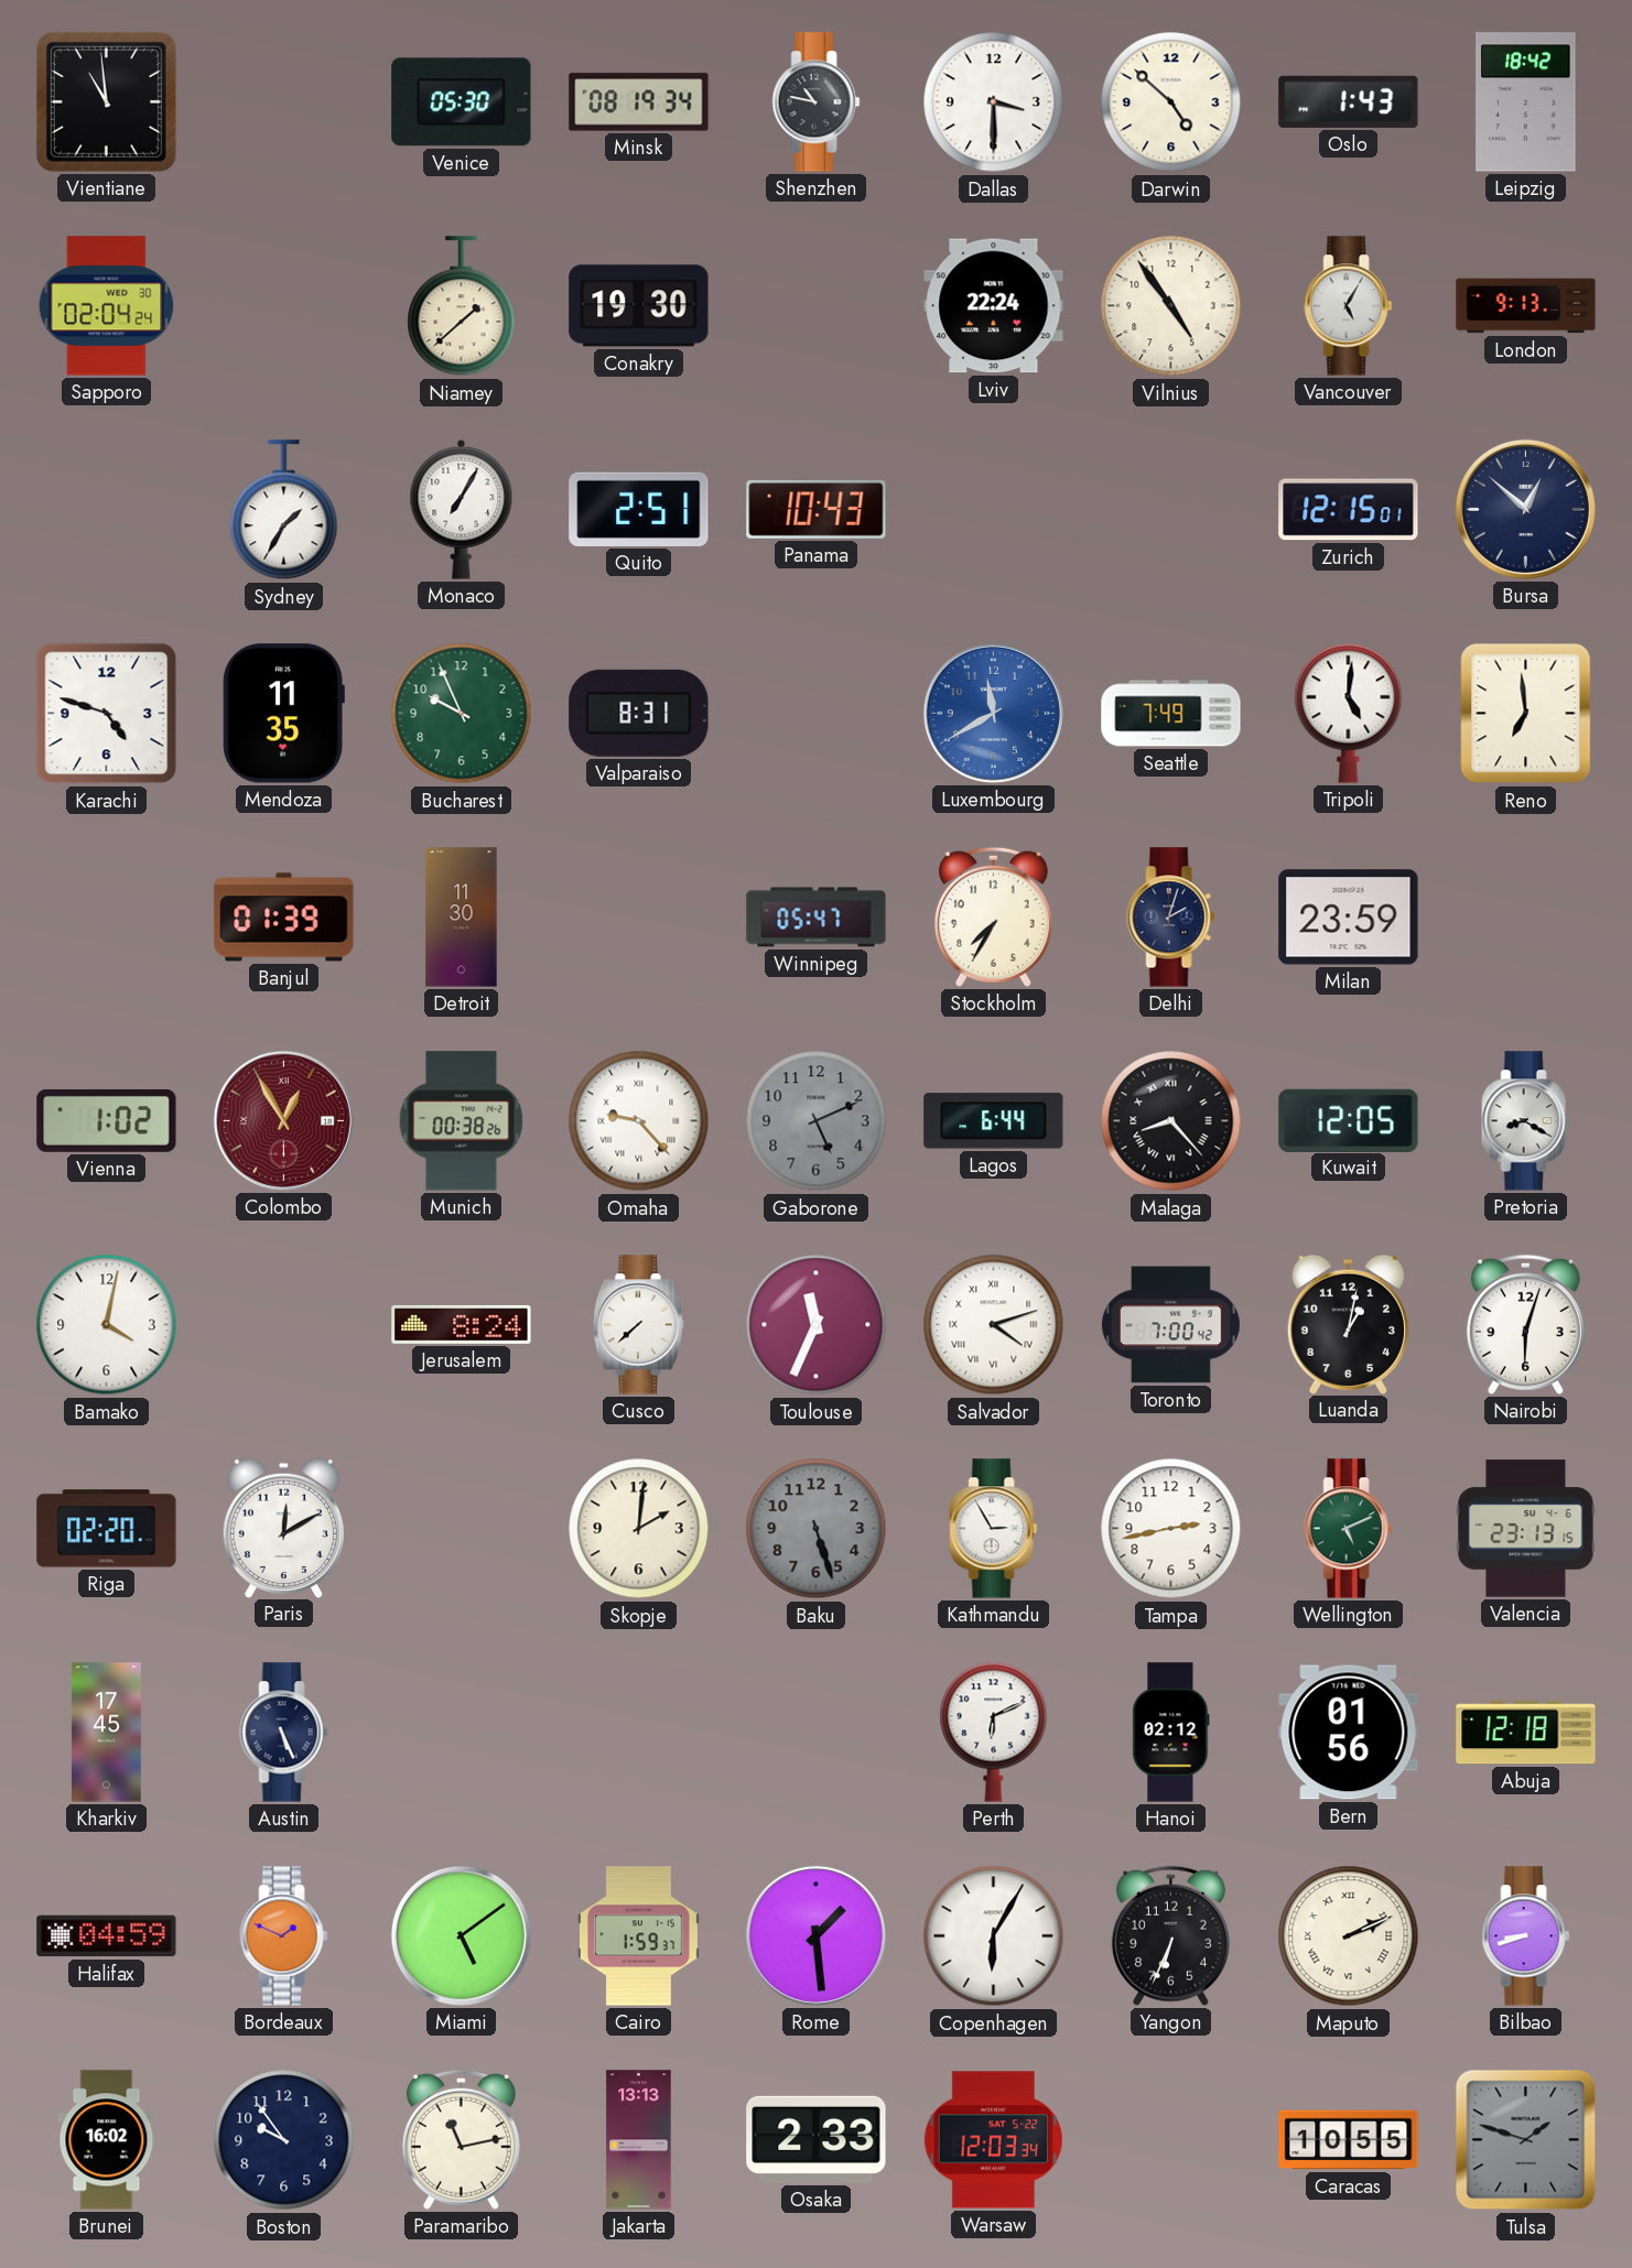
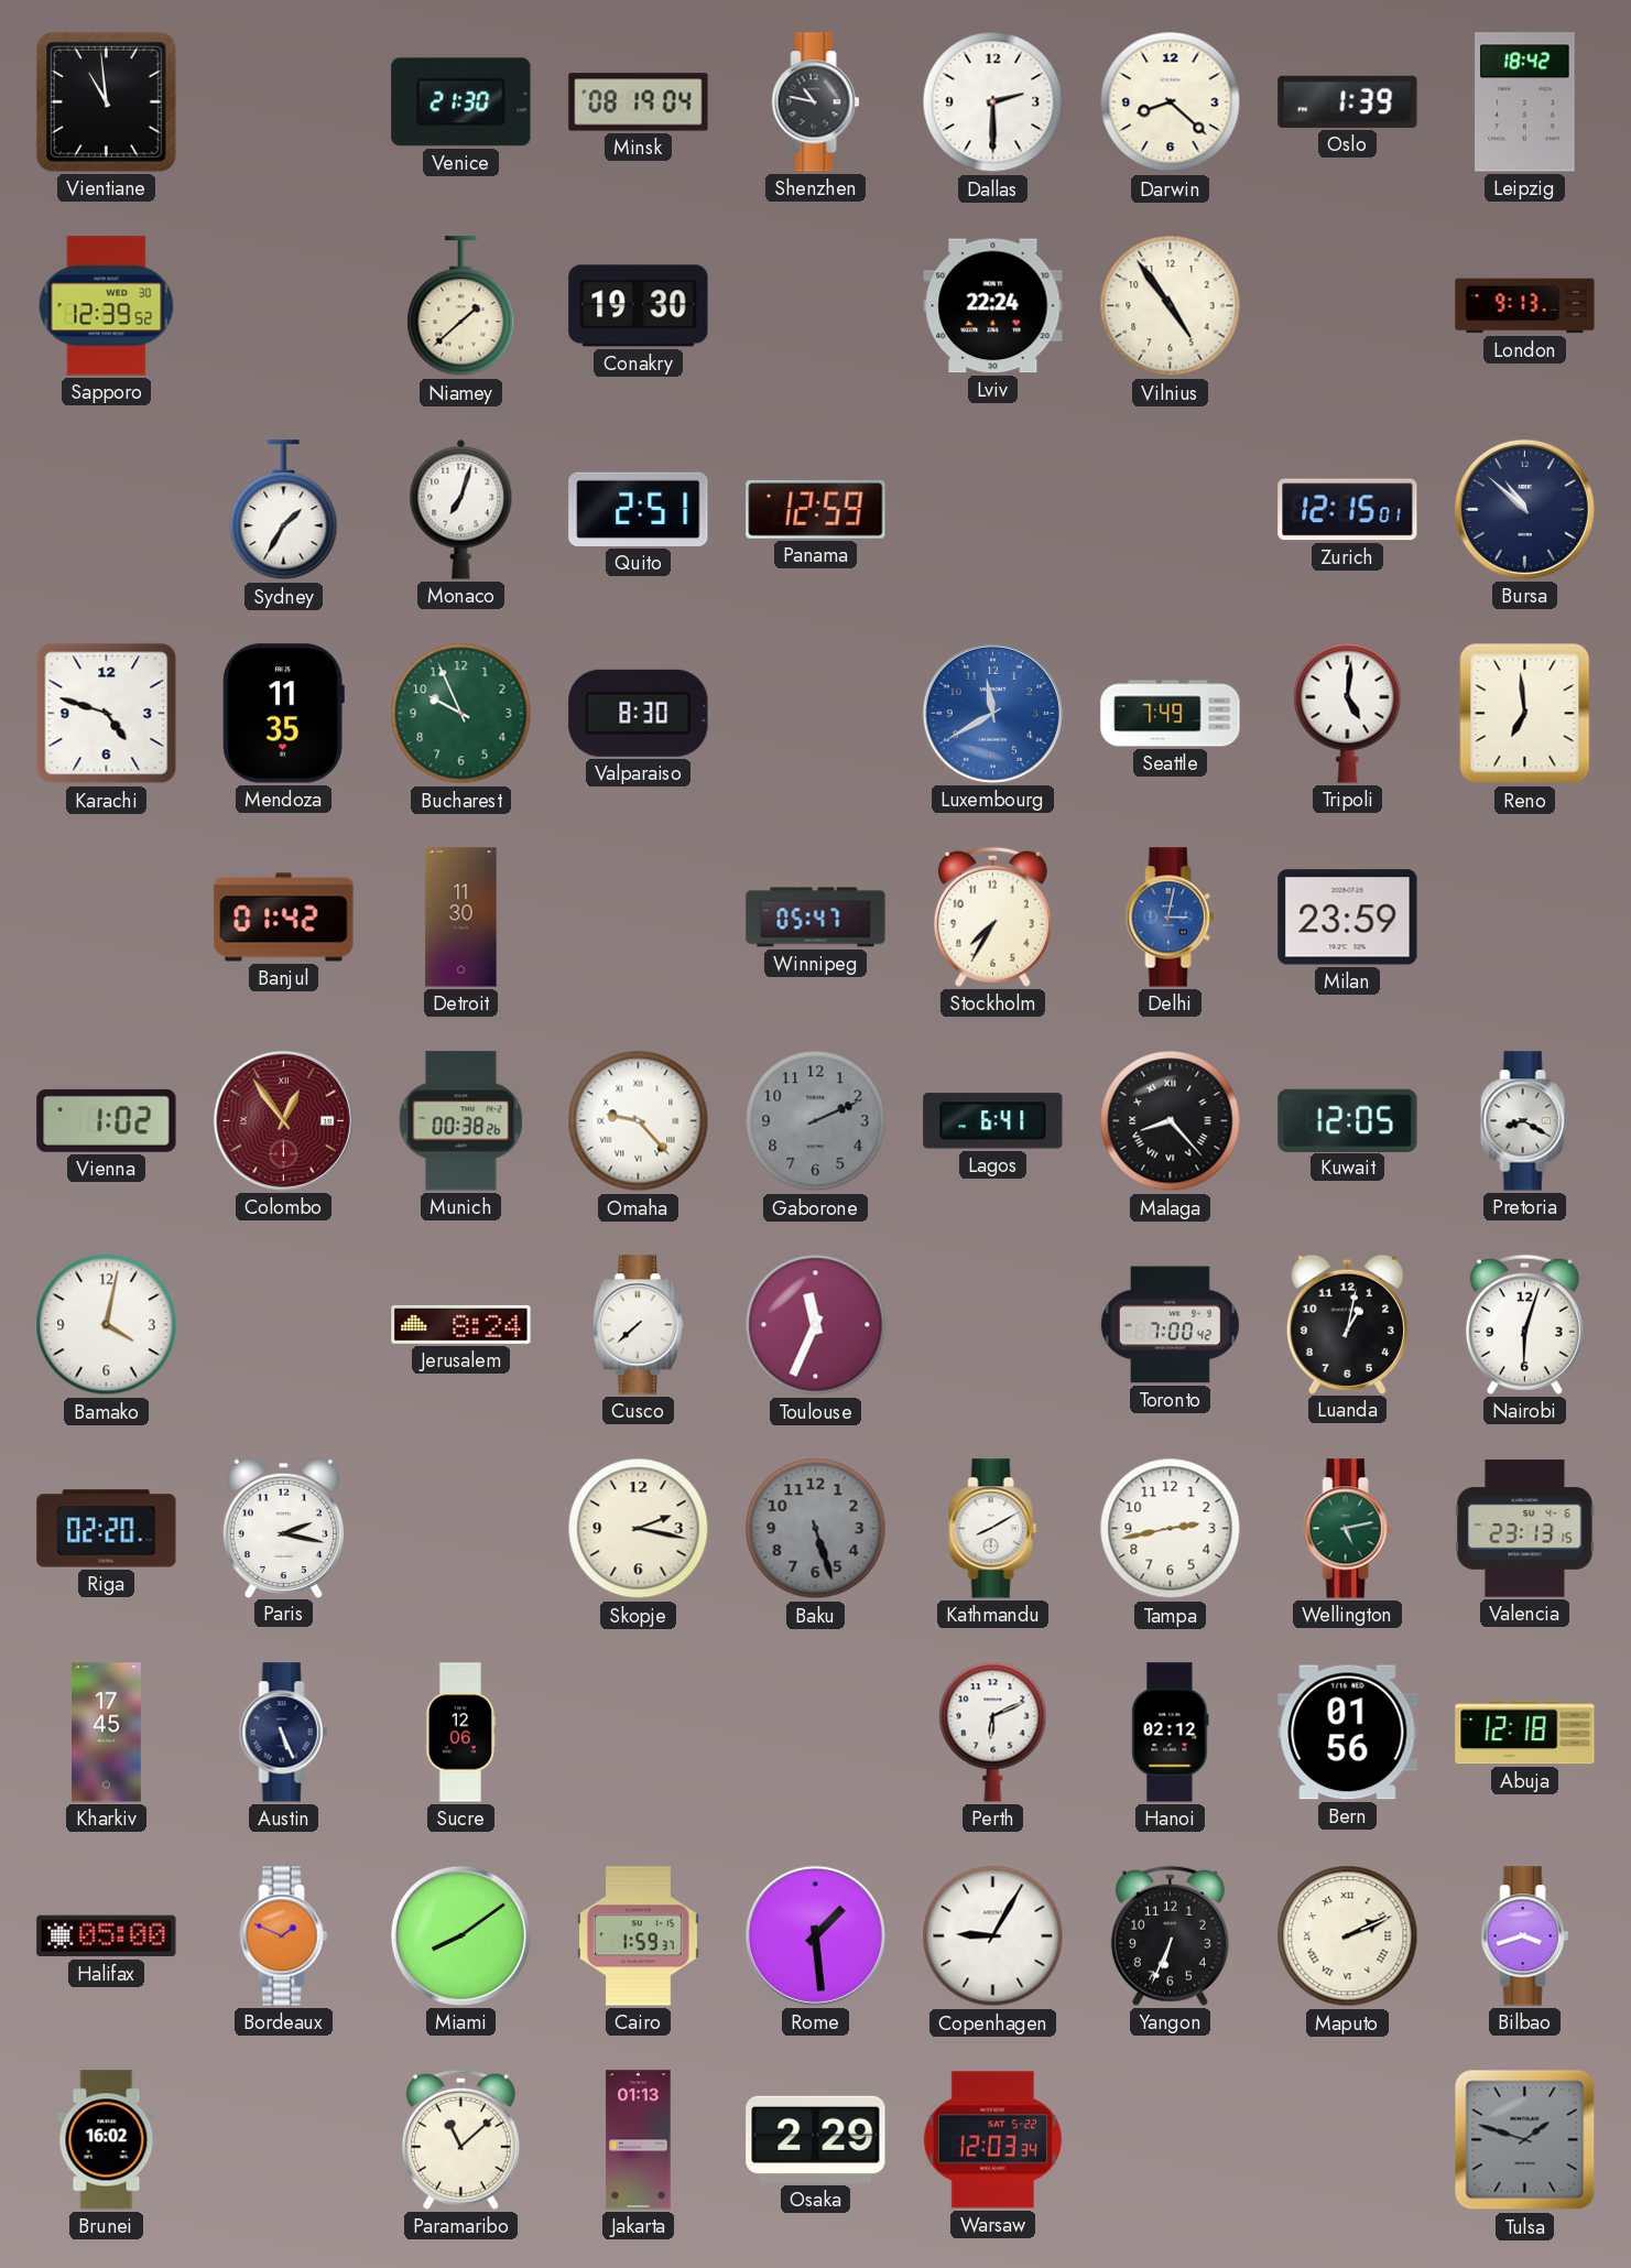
Venice: 05:30 -> 21:30
Minsk: 08:19:34 -> 08:19:04
Dallas: 3:30 -> 2:30
Darwin: 4:52 -> 8:22
Oslo: 1:43 -> 1:39
Sapporo: 02:04 -> 12:39
Vancouver: 5:05 -> none
Monaco: 7:05 -> 7:03
Panama: 10:43 -> 12:59
Bursa: 12:52 -> 10:52
Valparaiso: 8:31 -> 8:30
Banjul: 01:39 -> 01:42
Delhi: 2:03 -> 3:02
Delhi dial: navy -> blue
Colombo: 12:55 -> 12:54
Gaborone: 5:11 -> 2:11
Lagos: 6:44 -> 6:41
Salvador: 4:12 -> none
Paris: 12:10 -> 2:17
Skopje: 2:01 -> 2:17
Kathmandu: 2:55 -> 8:10
Wellington: 5:11 -> 5:13
Sucre: none -> 12:06
Halifax: 04:59 -> 05:00
Miami: 5:09 -> 8:09
Copenhagen: 6:05 -> 9:05
Bilbao: 8:42 -> 3:42
Boston: 9:54 -> none
Paramaribo: 11:13 -> 11:08
Jakarta: 13:13 -> 01:13
Osaka: 2:33 -> 2:29
Caracas: 10:55 -> none
